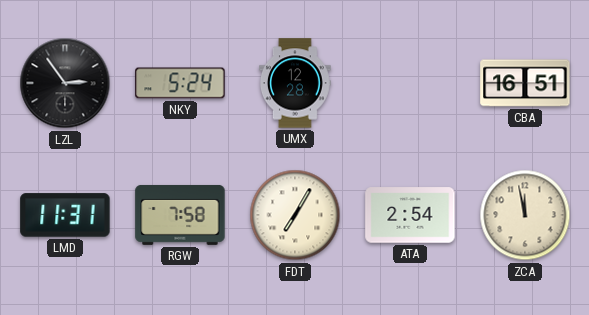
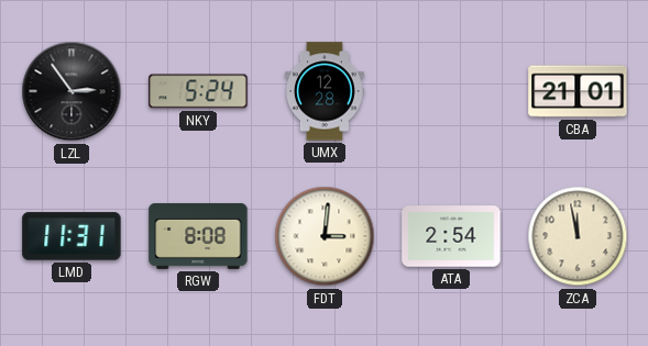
CBA: 16:51 -> 21:01
RGW: 7:58 -> 8:08
FDT: 7:05 -> 3:01
